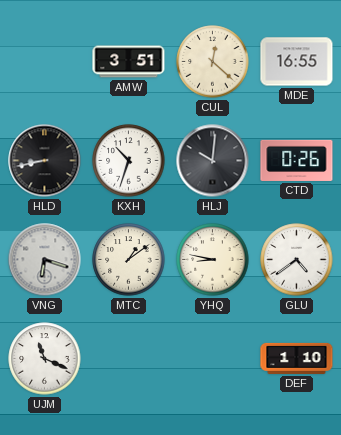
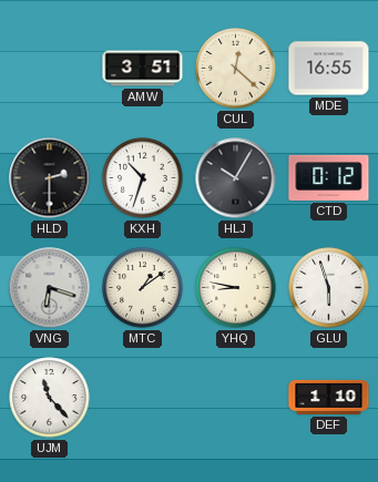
HLD: 8:43 -> 2:30
HLJ: 10:01 -> 10:05
CTD: 0:26 -> 0:12
GLU: 4:39 -> 5:57
UJM: 11:19 -> 11:23
